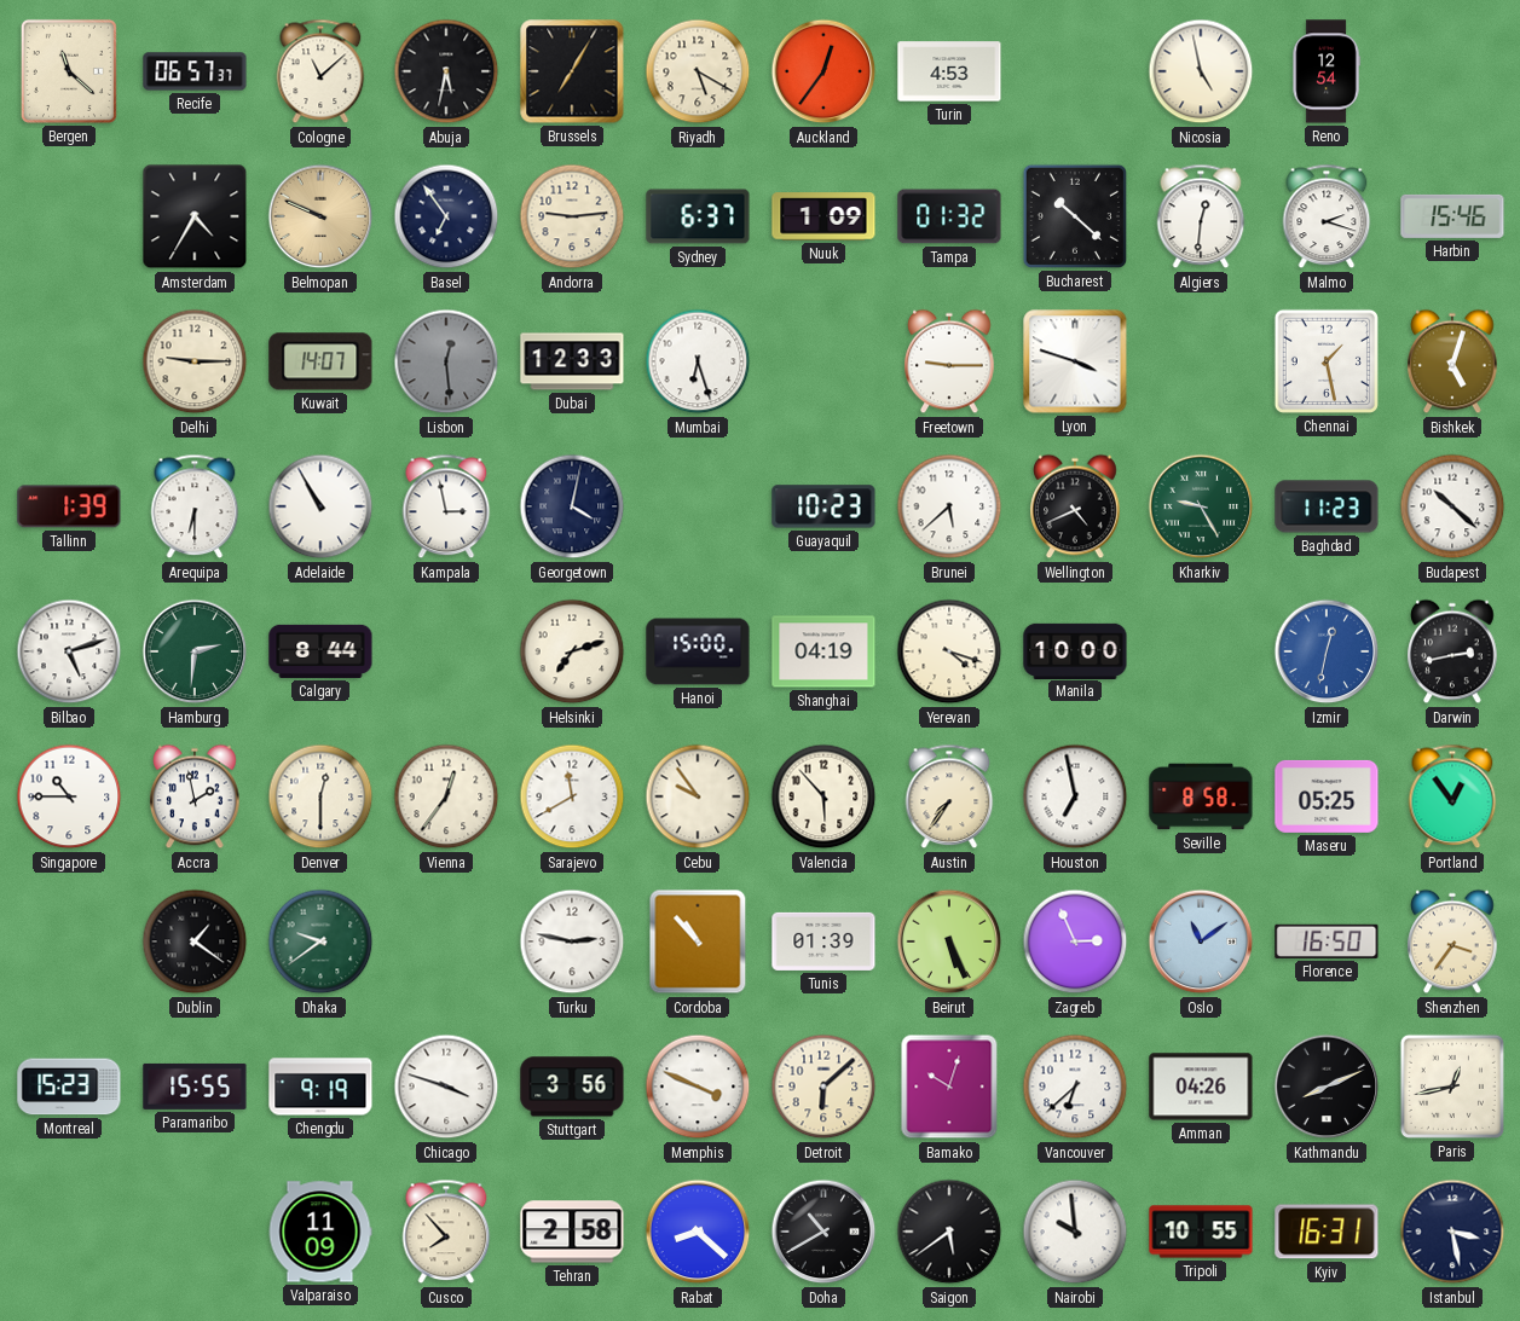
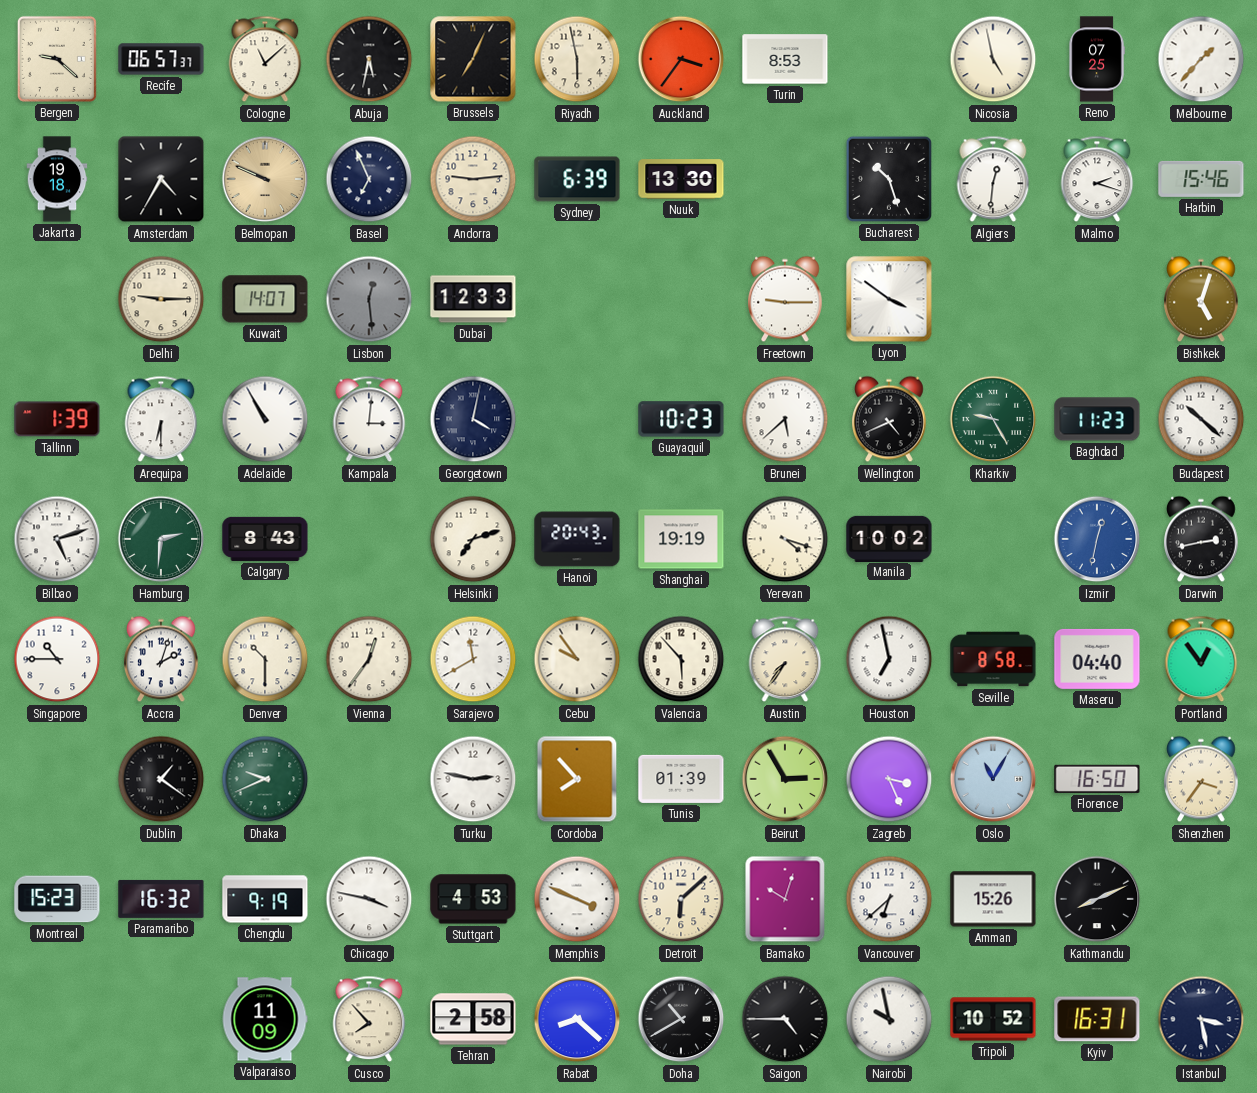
Bergen: 11:22 -> 9:22
Brussels: 7:05 -> 7:04
Riyadh: 5:20 -> 5:58
Auckland: 12:36 -> 3:36
Turin: 4:53 -> 8:53
Reno: 12:54 -> 07:25
Melbourne: none -> 1:37
Jakarta: none -> 19:18
Basel: 6:54 -> 6:56
Sydney: 6:37 -> 6:39
Nuuk: 1:09 -> 13:30
Tampa: 01:32 -> none
Bucharest: 10:22 -> 10:27
Mumbai: 6:27 -> none
Lyon: 3:48 -> 3:51
Chennai: 1:28 -> none
Kampala: 2:58 -> 3:01
Calgary: 8:44 -> 8:43
Hanoi: 15:00 -> 20:43
Shanghai: 04:19 -> 19:19
Manila: 10:00 -> 10:02
Accra: 1:58 -> 2:03
Denver: 12:30 -> 10:30
Maseru: 05:25 -> 04:40
Dhaka: 9:39 -> 9:41
Cordoba: 10:53 -> 7:53
Beirut: 5:26 -> 2:55
Zagreb: 2:56 -> 3:26
Oslo: 11:09 -> 11:05
Paramaribo: 15:55 -> 16:32
Chicago: 3:48 -> 3:47
Stuttgart: 3:56 -> 4:53
Amman: 04:26 -> 15:26
Paris: 12:43 -> none
Saigon: 5:39 -> 4:45
Nairobi: 9:59 -> 9:58
Tripoli: 10:55 -> 10:52
